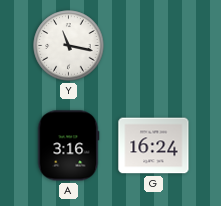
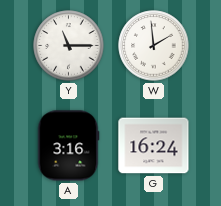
Y: 11:17 -> 11:15
W: none -> 1:59
